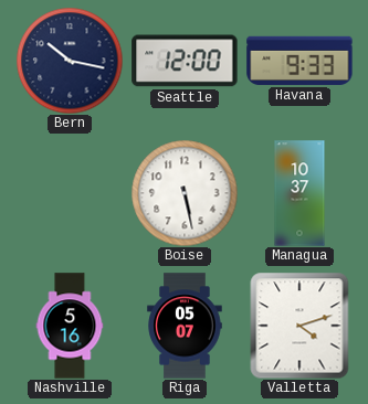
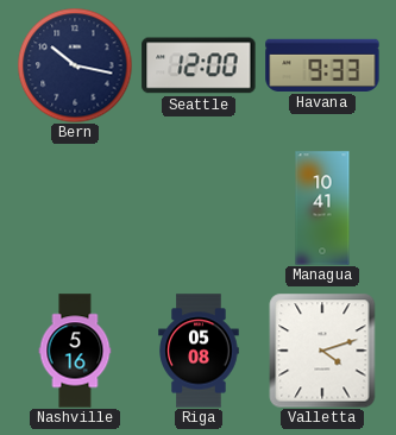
Boise: 5:28 -> none
Managua: 10:37 -> 10:41
Riga: 05:07 -> 05:08
